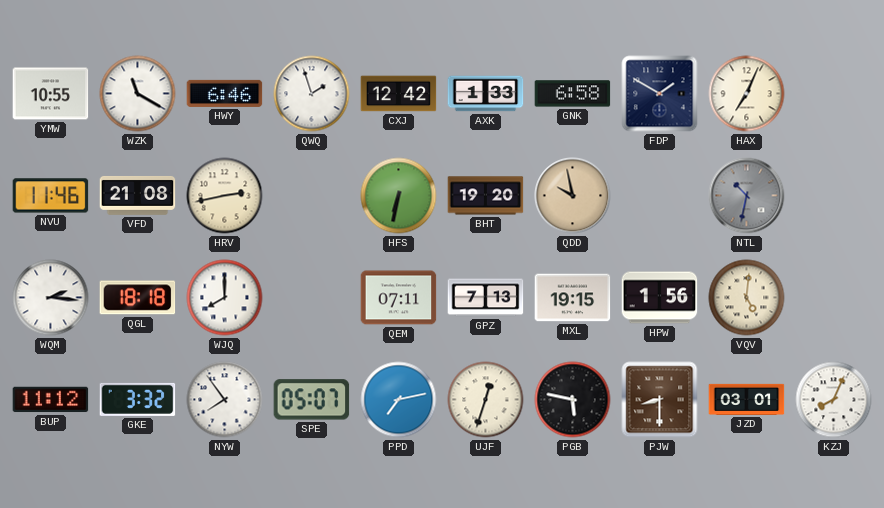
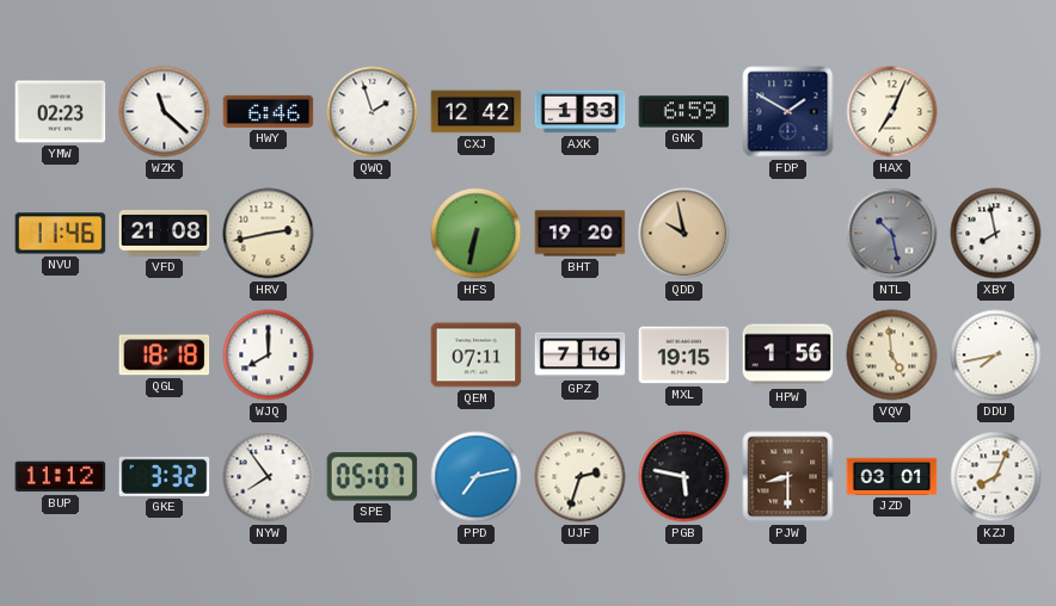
YMW: 10:55 -> 02:23
WZK: 11:20 -> 11:22
GNK: 6:58 -> 6:59
NTL: 10:32 -> 10:28
XBY: none -> 7:58
WQM: 2:16 -> none
GPZ: 7:13 -> 7:16
VQV: 5:01 -> 4:59
DDU: none -> 7:43
UJF: 12:33 -> 2:33
